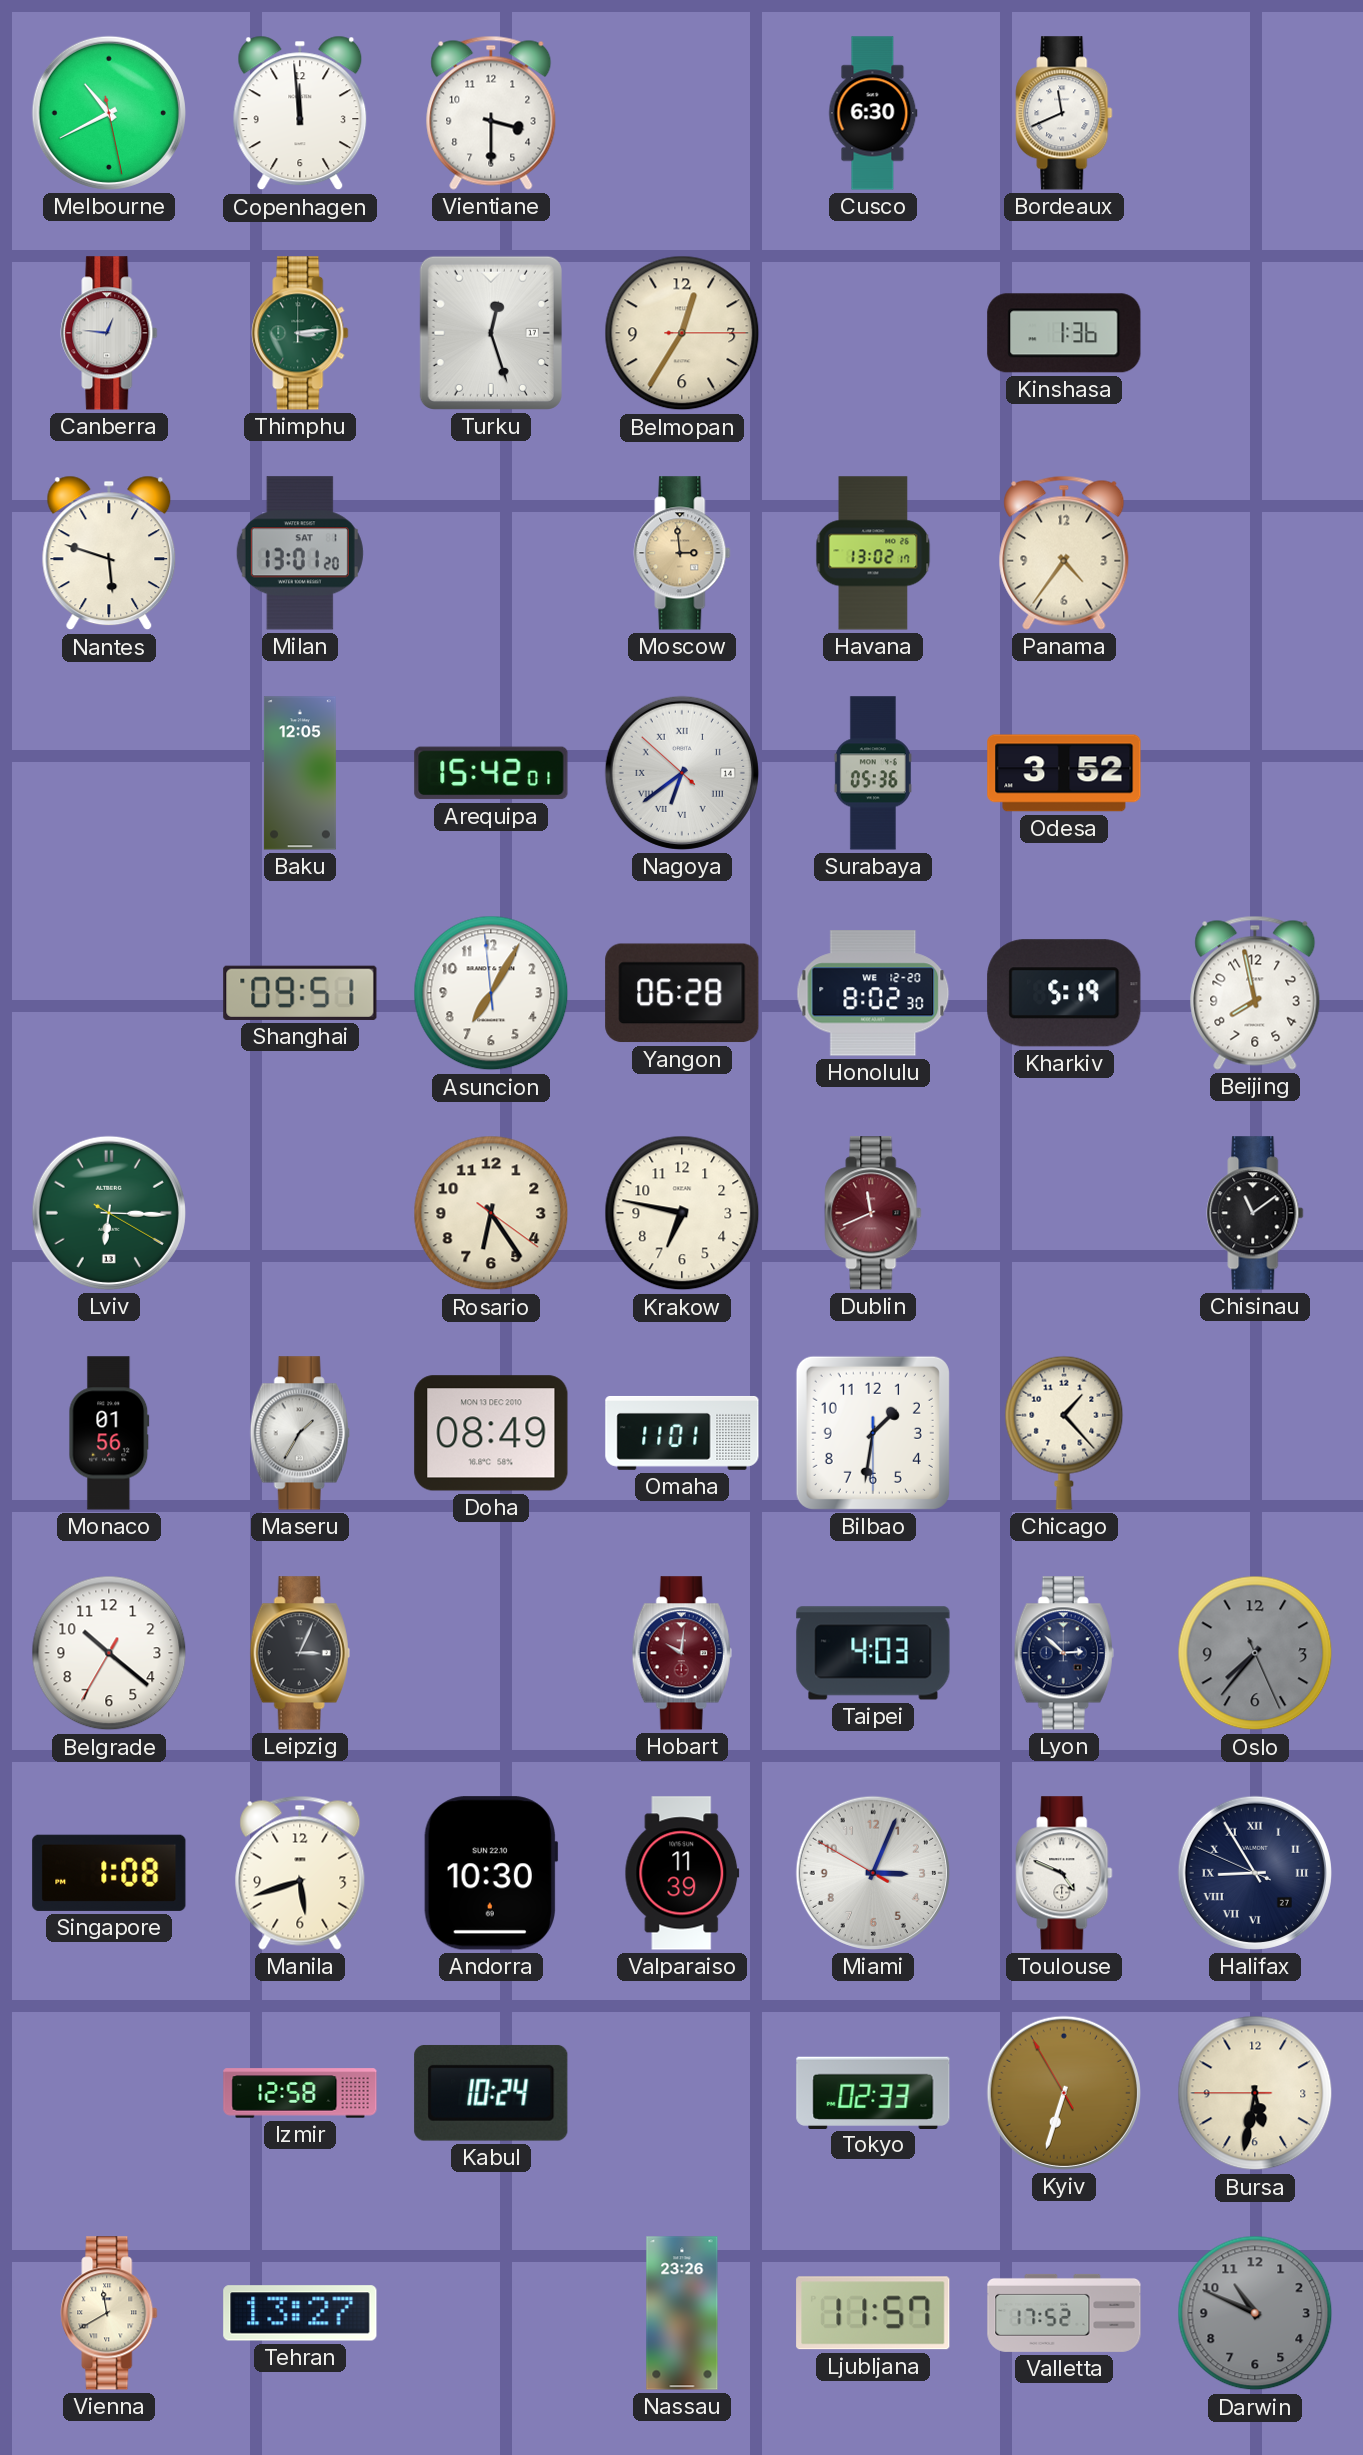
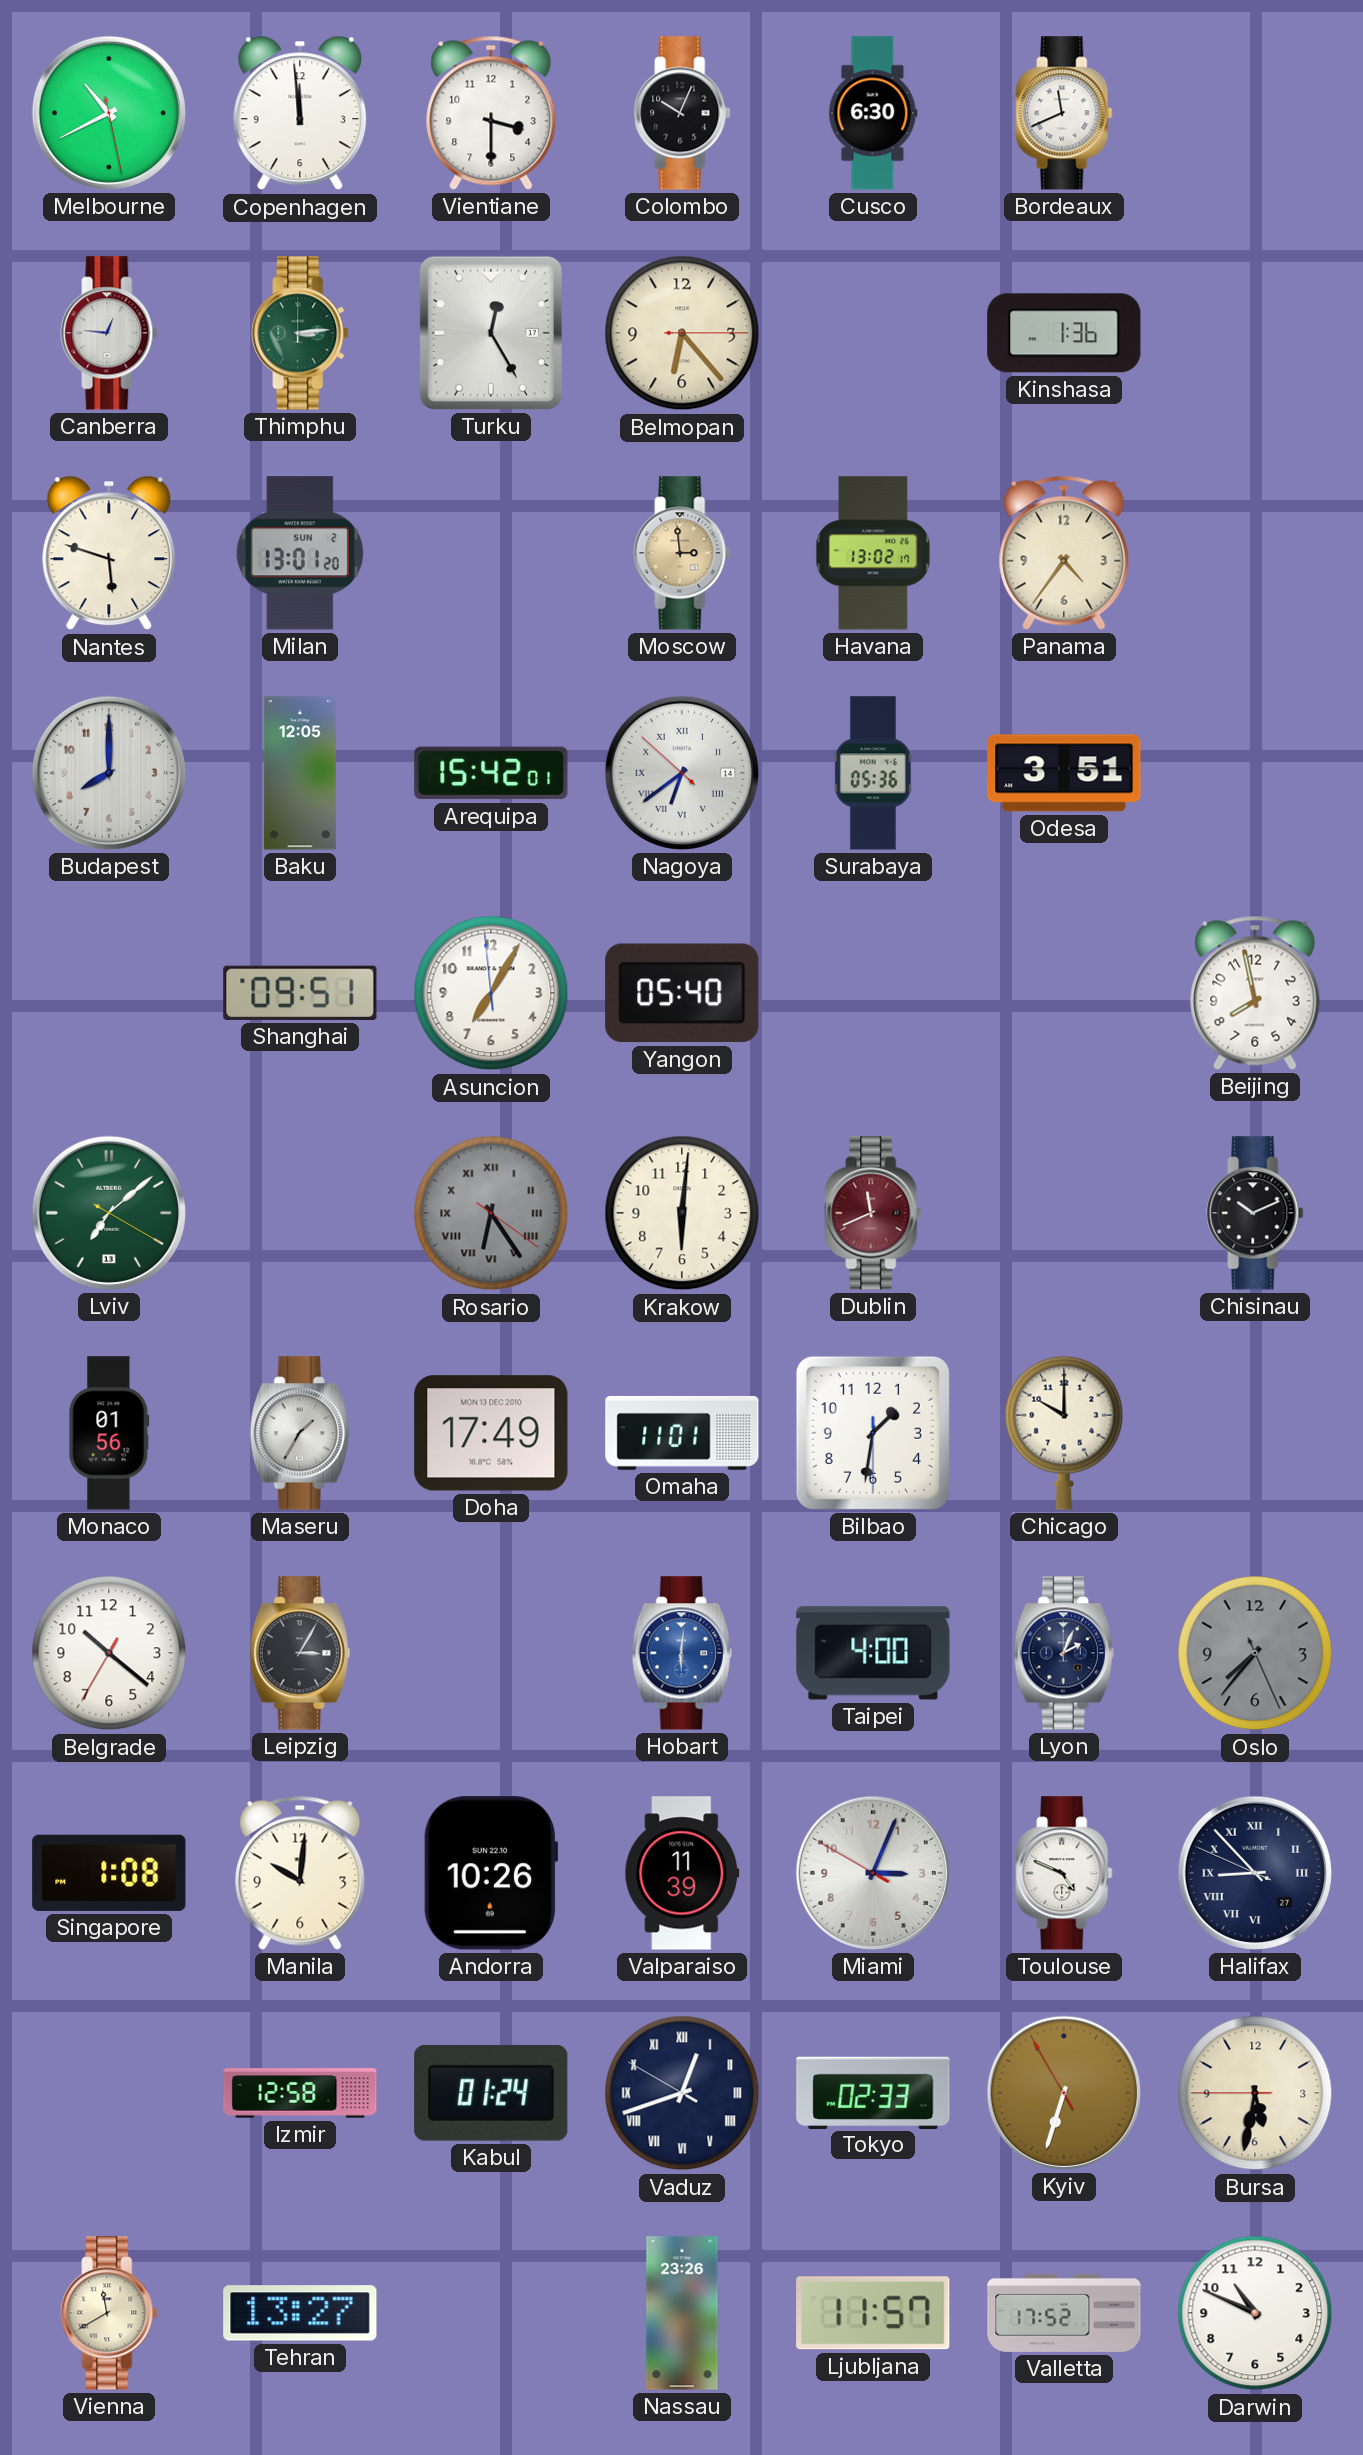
Colombo: none -> 10:04
Turku: 12:27 -> 12:25
Belmopan: 12:35 -> 6:23
Milan date: SAT 1 -> SUN 2
Budapest: none -> 8:00
Odesa: 3:52 -> 3:51
Yangon: 06:28 -> 05:40
Honolulu: 8:02 -> none
Kharkiv: 5:19 -> none
Lviv: 6:15 -> 7:08
Rosario dial: cream -> grey
Rosario numerals: Arabic -> Roman
Krakow: 6:47 -> 6:01
Chisinau: 11:09 -> 10:11
Doha: 08:49 -> 17:49
Chicago: 1:23 -> 10:00
Leipzig: 3:04 -> 3:05
Hobart: 10:01 -> 6:01
Hobart dial: burgundy -> blue
Taipei: 4:03 -> 4:00
Lyon: 2:52 -> 2:04
Manila: 5:42 -> 10:01
Andorra: 10:30 -> 10:26
Halifax: 8:54 -> 8:52
Kabul: 10:24 -> 01:24
Vaduz: none -> 12:41
Darwin dial: grey -> white
